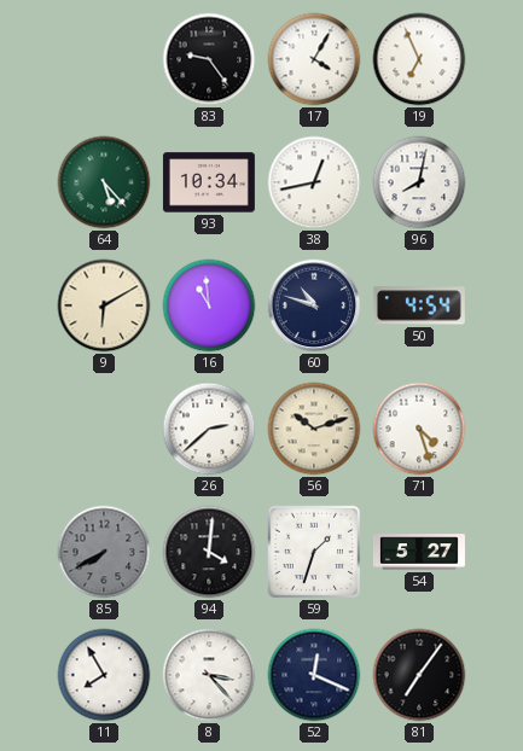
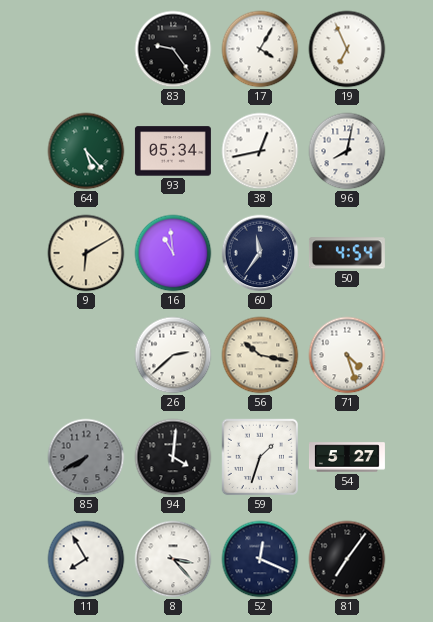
93: 10:34 -> 05:34
60: 10:48 -> 11:36
56: 10:12 -> 10:17
